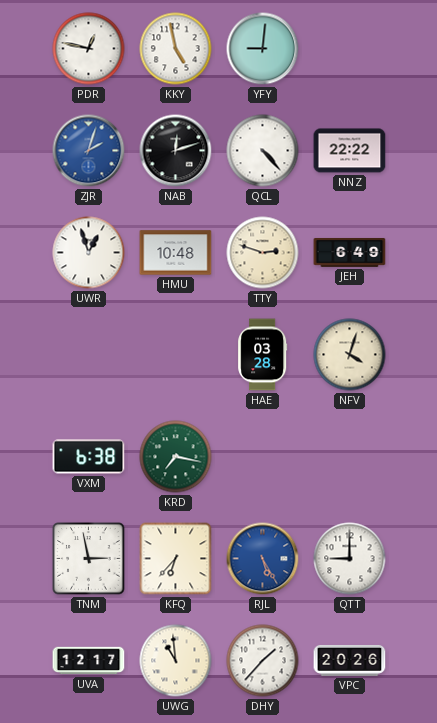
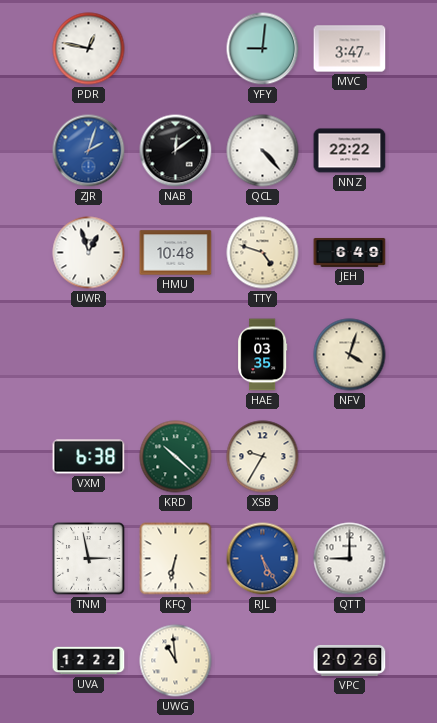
KKY: 4:58 -> none
MVC: none -> 3:47
NAB: 12:12 -> 12:09
TTY: 2:48 -> 4:48
HAE: 03:28 -> 03:35
KRD: 7:17 -> 10:22
XSB: none -> 9:35
KFQ: 6:37 -> 6:32
UVA: 12:17 -> 12:22
DHY: 1:37 -> none
